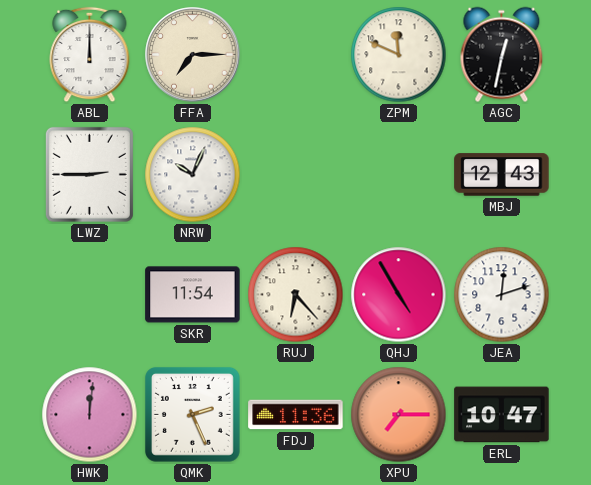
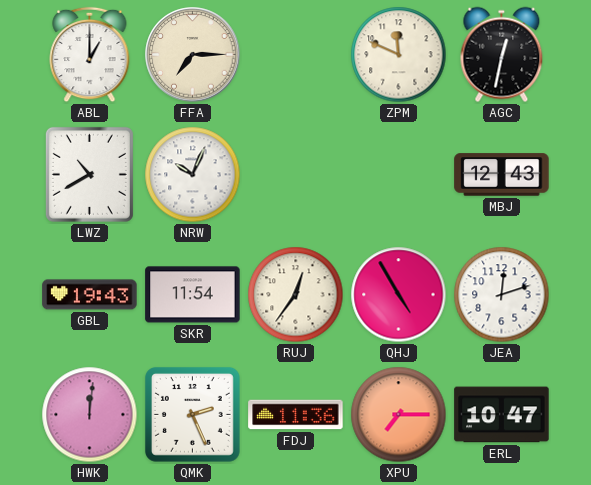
ABL: 12:00 -> 1:00
LWZ: 2:45 -> 10:40
GBL: none -> 19:43
RUJ: 6:23 -> 12:36
